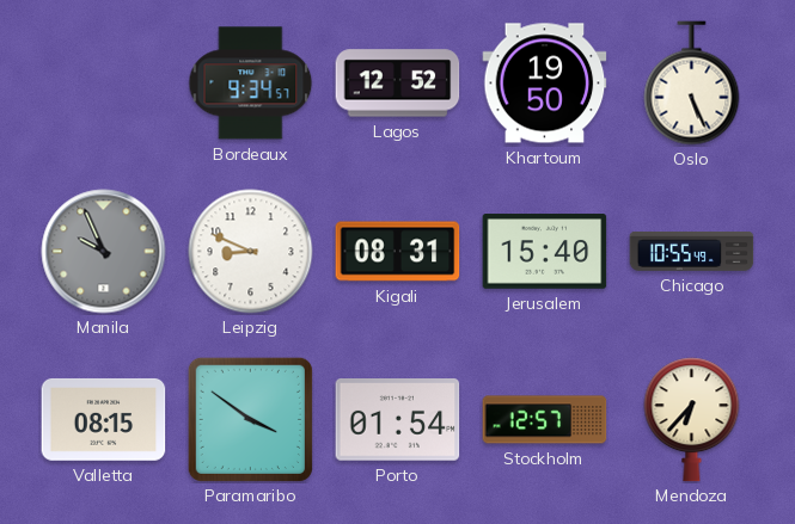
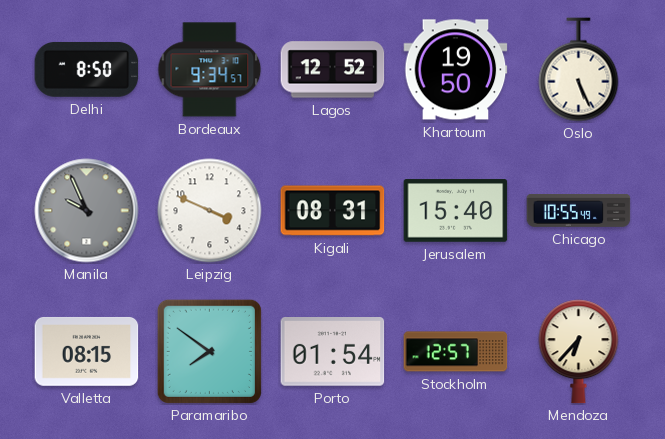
Delhi: none -> 8:50
Leipzig: 8:49 -> 3:49
Paramaribo: 3:51 -> 7:51
